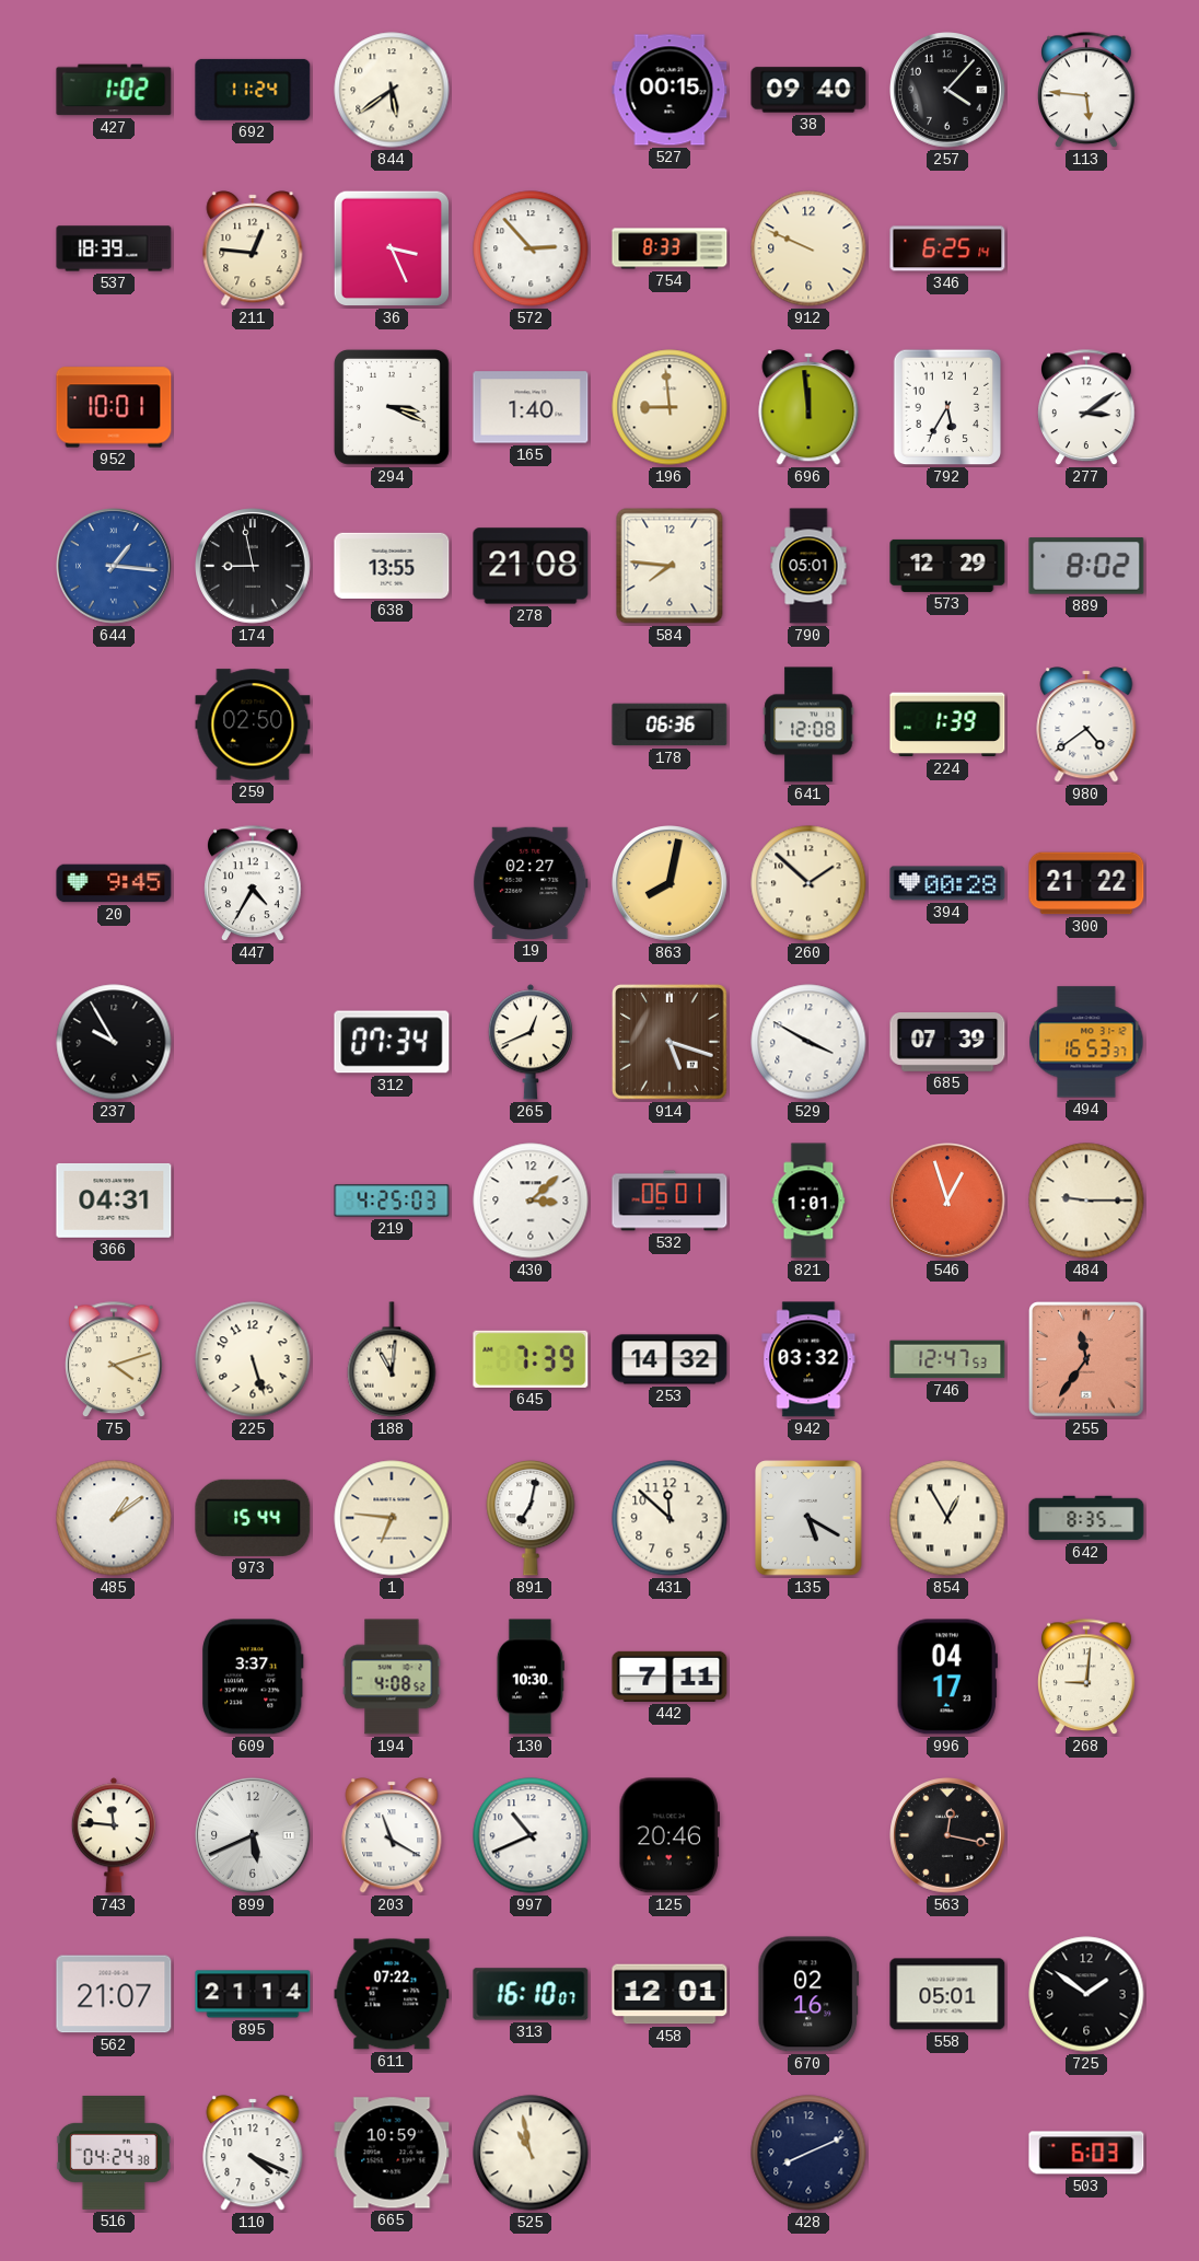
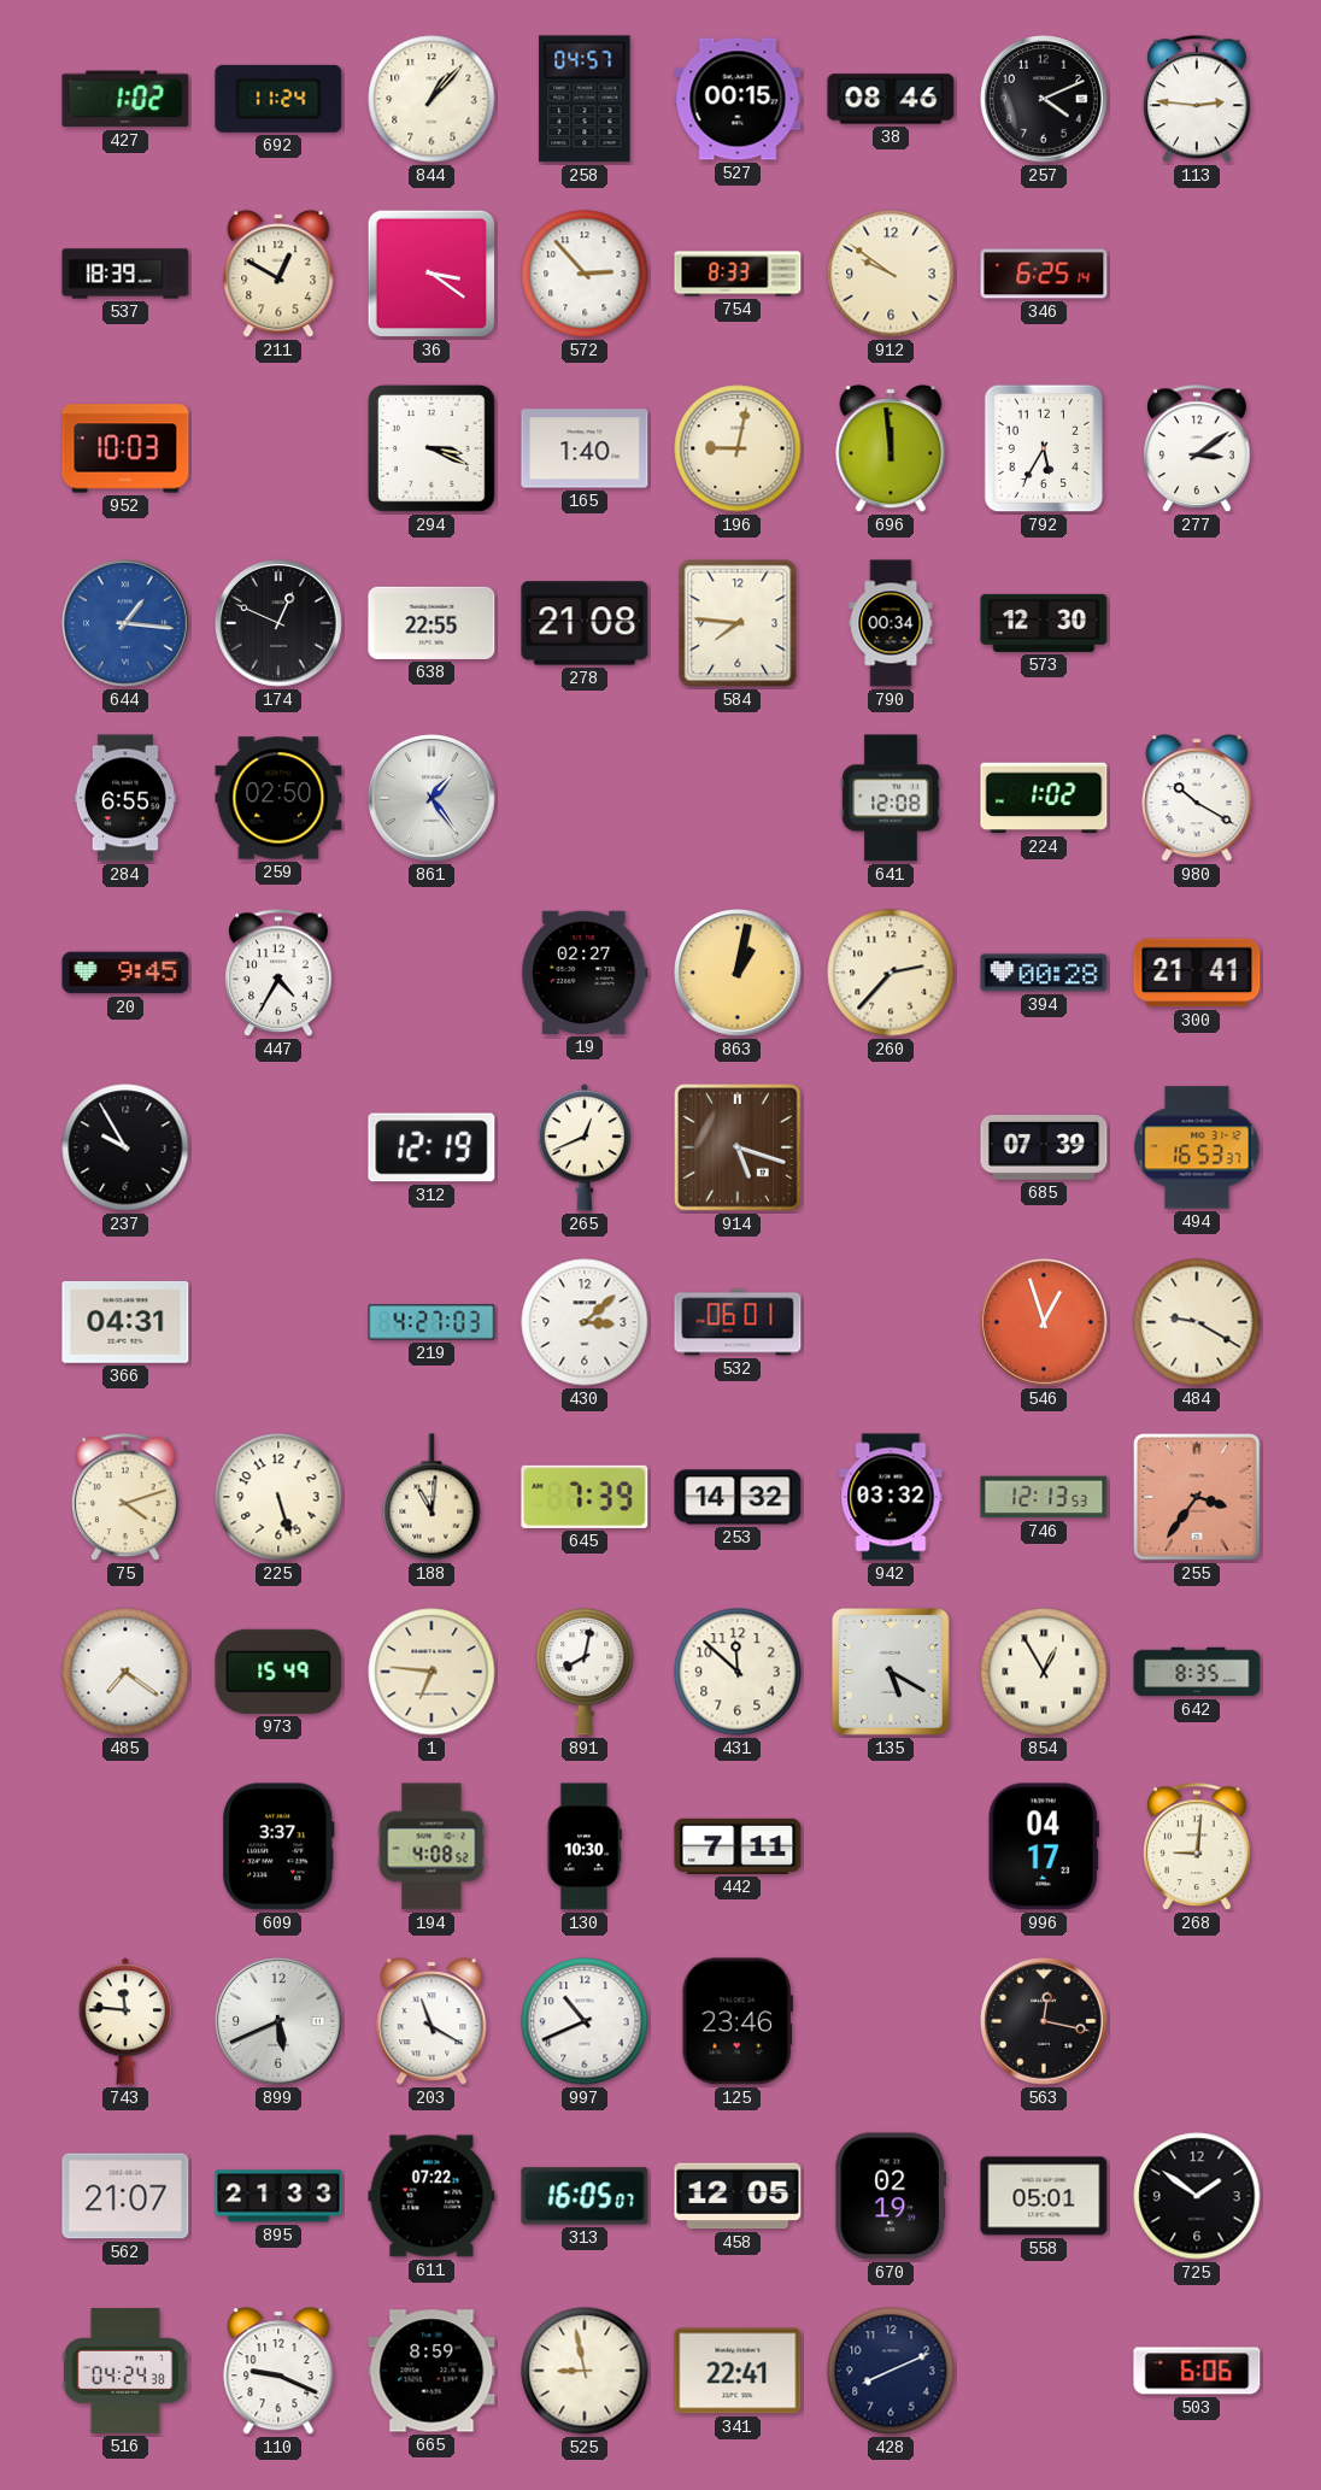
844: 5:39 -> 1:07
258: none -> 04:57
38: 09:40 -> 08:46
257: 4:07 -> 4:11
113: 5:46 -> 2:46
211: 12:46 -> 12:50
36: 3:26 -> 3:21
912: 9:49 -> 9:51
952: 10:01 -> 10:03
196: 8:59 -> 9:02
174: 8:58 -> 12:49
638: 13:55 -> 22:55
790: 05:01 -> 00:34
573: 12:29 -> 12:30
889: 8:02 -> none
284: none -> 6:55
861: none -> 1:24
178: 06:36 -> none
224: 1:39 -> 1:02
980: 4:39 -> 10:20
863: 8:02 -> 1:02
260: 1:52 -> 2:37
300: 21:22 -> 21:41
312: 07:34 -> 12:19
529: 3:50 -> none
219: 4:25 -> 4:27
821: 1:01 -> none
484: 9:15 -> 9:20
746: 12:47 -> 12:13
255: 11:36 -> 3:36
485: 1:09 -> 7:21
973: 15:44 -> 15:49
891: 7:02 -> 8:02
125: 20:46 -> 23:46
895: 21:14 -> 21:33
313: 16:10 -> 16:05
458: 12:01 -> 12:05
670: 02:16 -> 02:19
110: 4:19 -> 9:19
665: 10:59 -> 8:59
525: 10:58 -> 8:58
341: none -> 22:41
503: 6:03 -> 6:06
